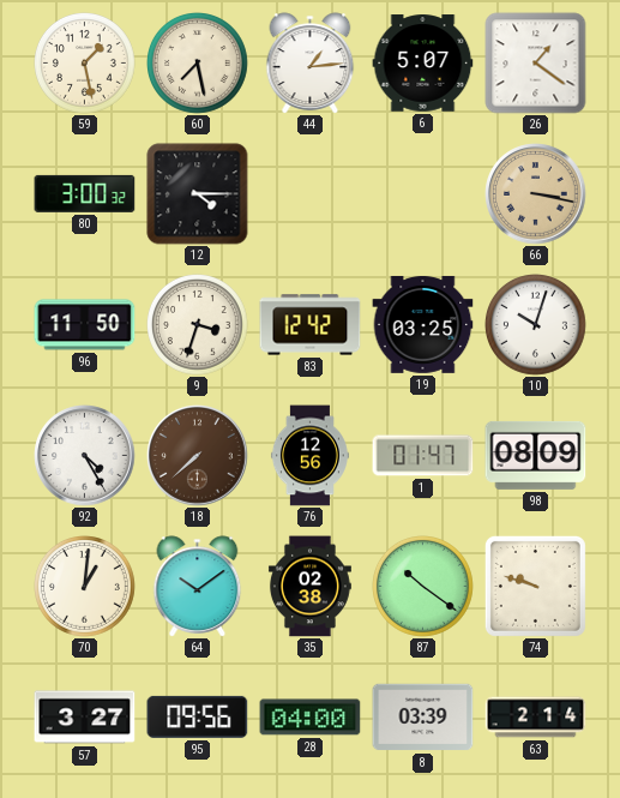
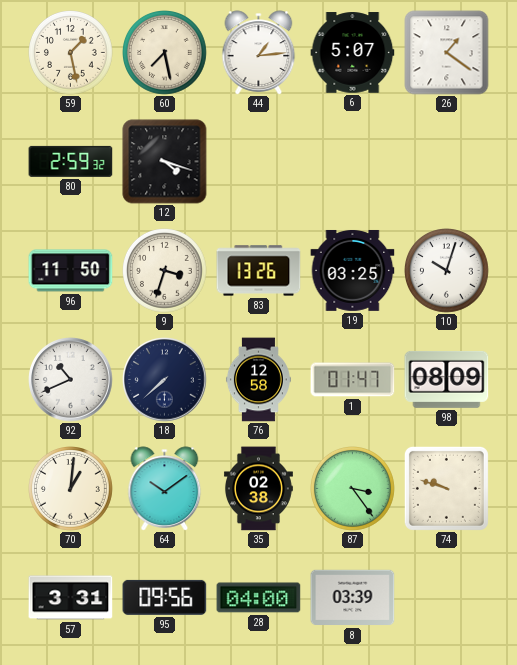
80: 3:00 -> 2:59
12: 4:15 -> 4:18
66: 3:17 -> none
83: 12:42 -> 13:26
92: 4:25 -> 10:41
18 dial: brown -> navy
76: 12:56 -> 12:58
87: 10:21 -> 3:24
57: 3:27 -> 3:31
63: 2:14 -> none
